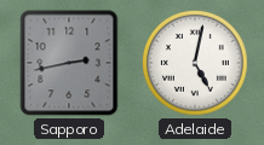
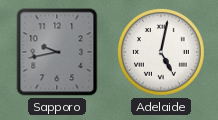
Sapporo: 2:43 -> 9:43
